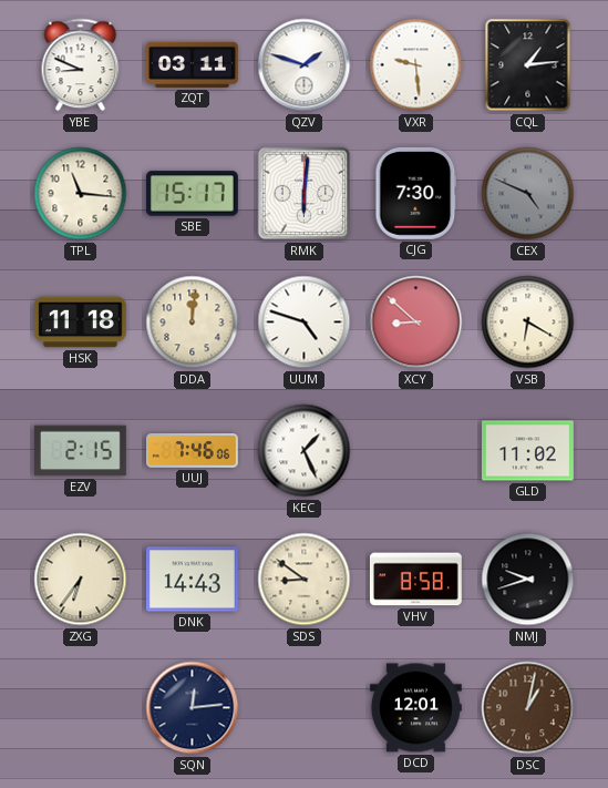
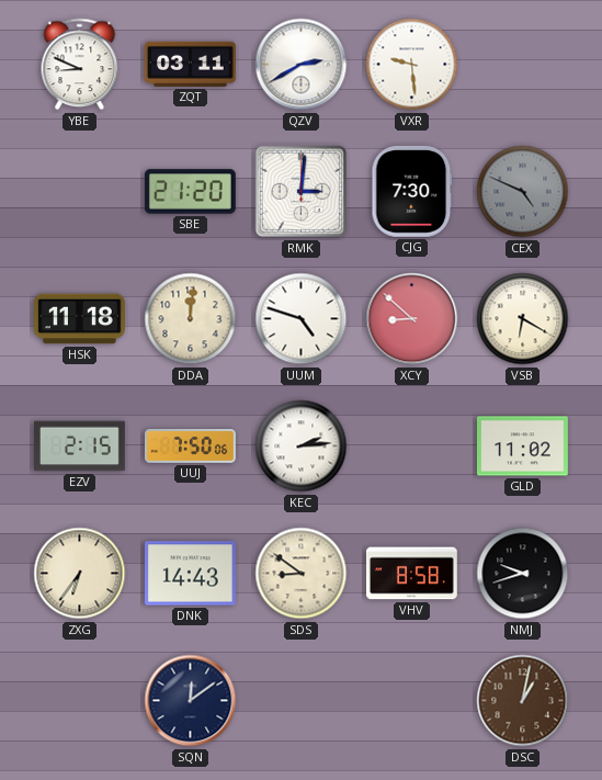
QZV: 1:48 -> 2:40
CQL: 1:14 -> none
TPL: 11:16 -> none
SBE: 15:17 -> 21:20
RMK: 6:01 -> 3:01
UUJ: 7:46 -> 7:50
KEC: 1:26 -> 2:14
SQN: 12:14 -> 12:09
DCD: 12:01 -> none
